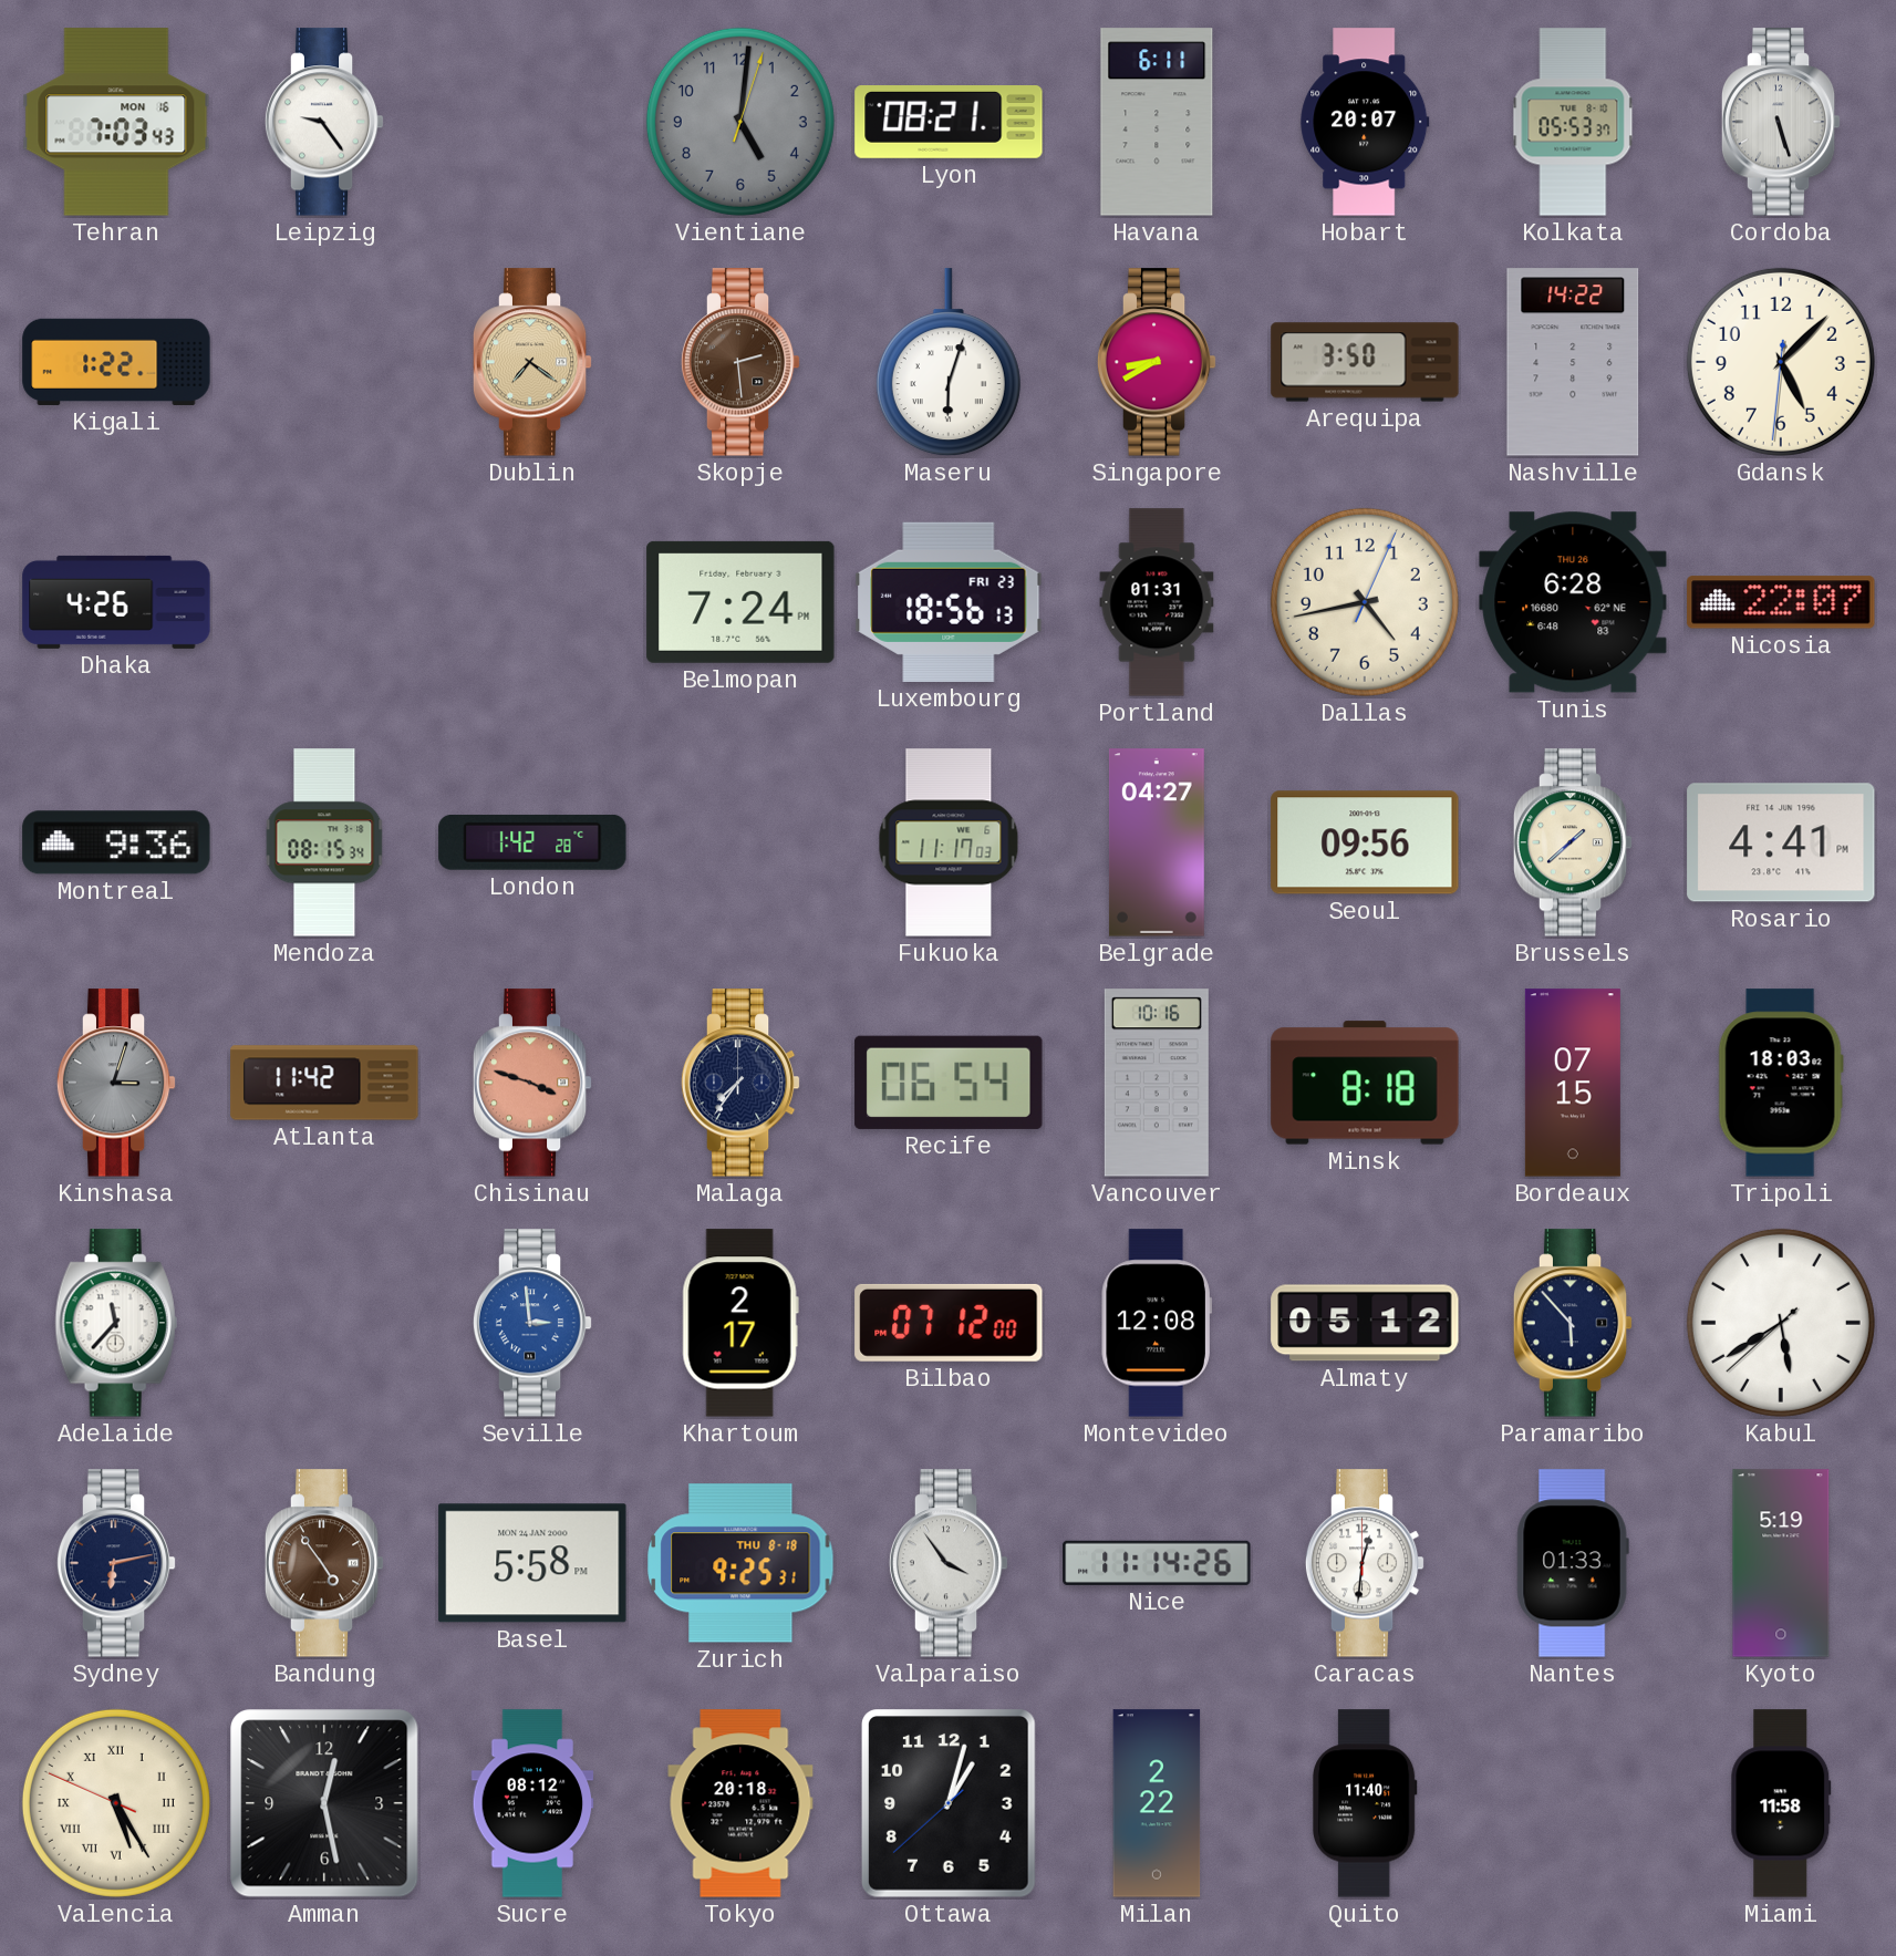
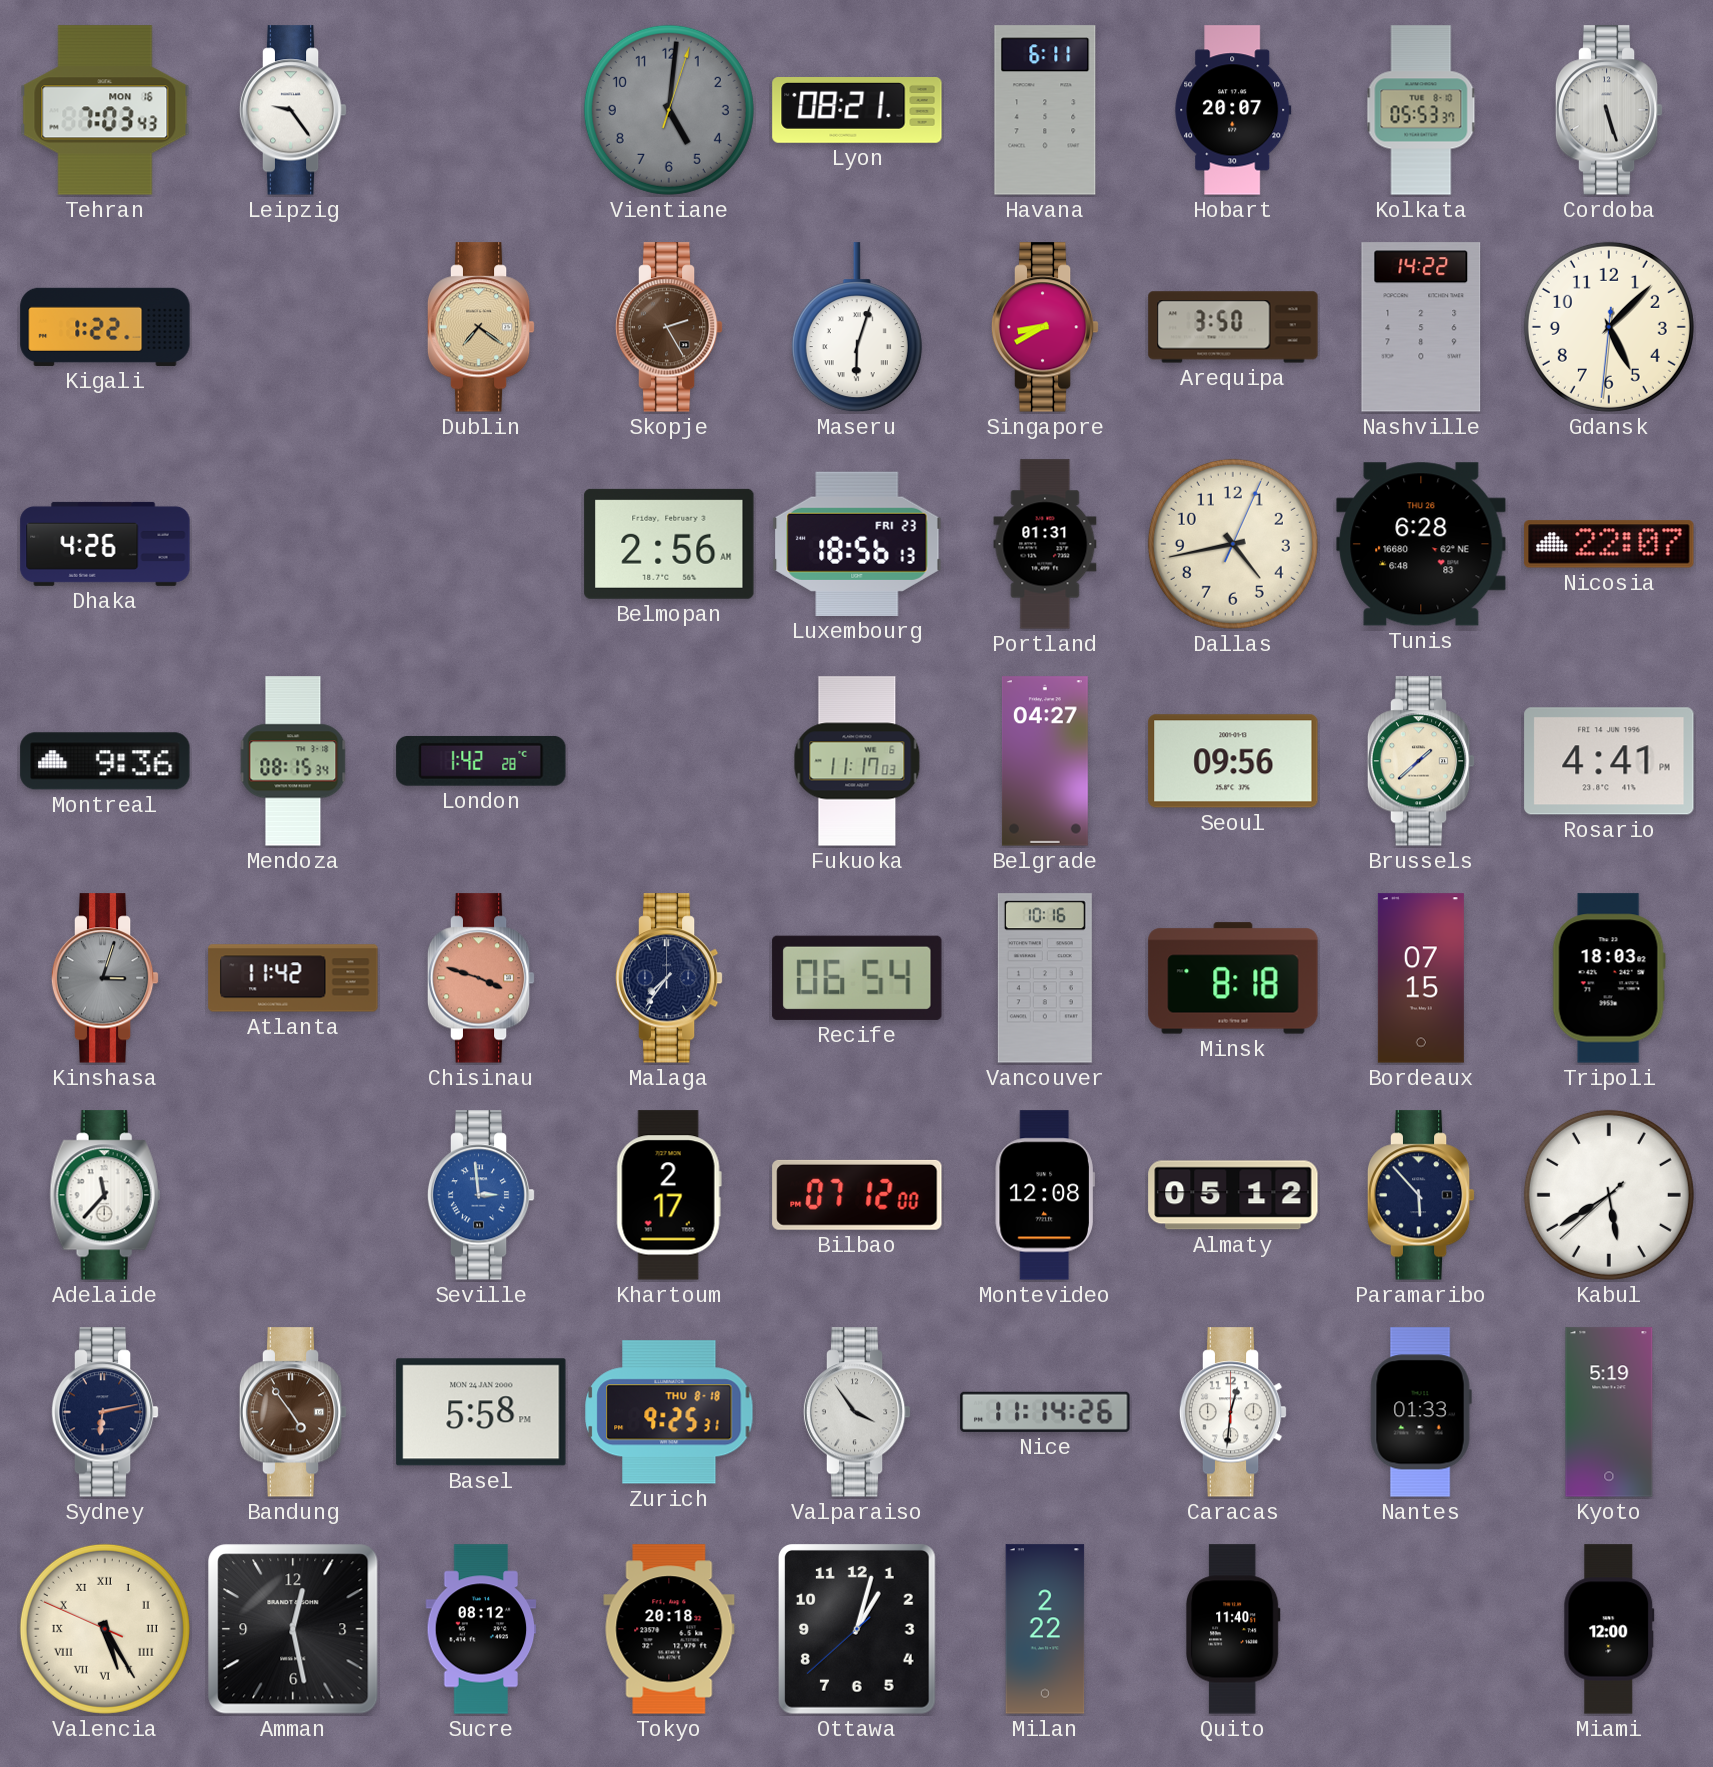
Skopje: 2:29 -> 2:25
Belmopan: 7:24 -> 2:56
Miami: 11:58 -> 12:00
